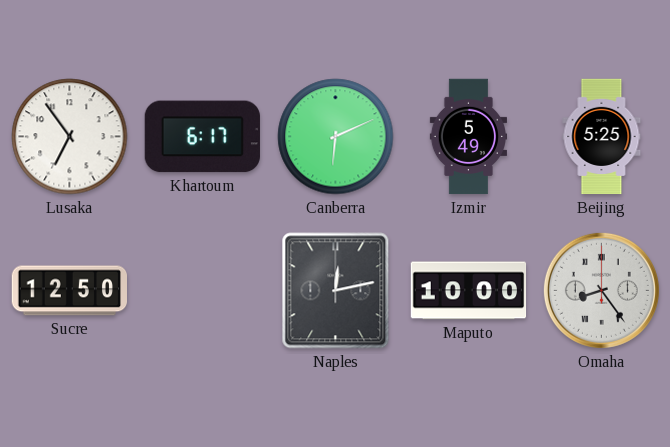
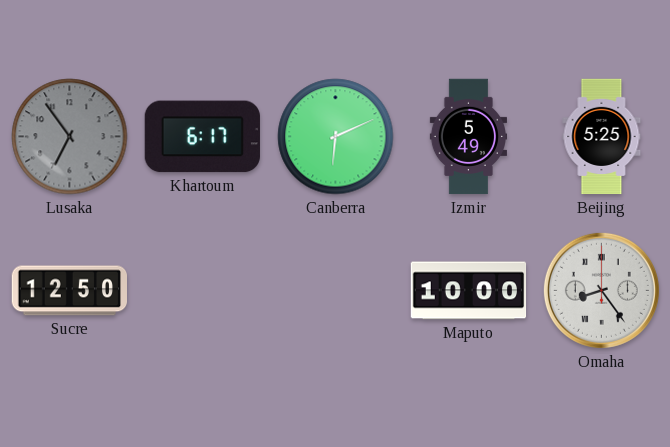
Lusaka dial: white -> grey
Naples: 12:13 -> none
